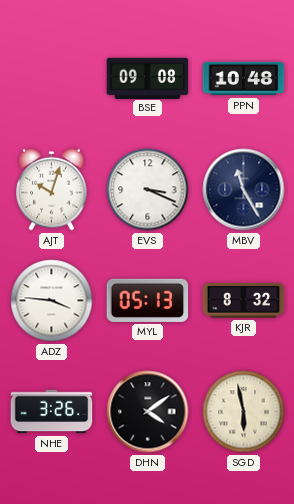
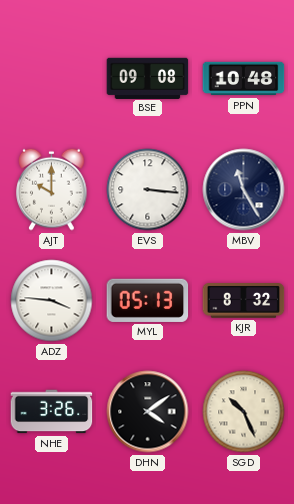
AJT: 10:03 -> 10:00
EVS: 3:19 -> 3:16
SGD: 5:58 -> 10:26
